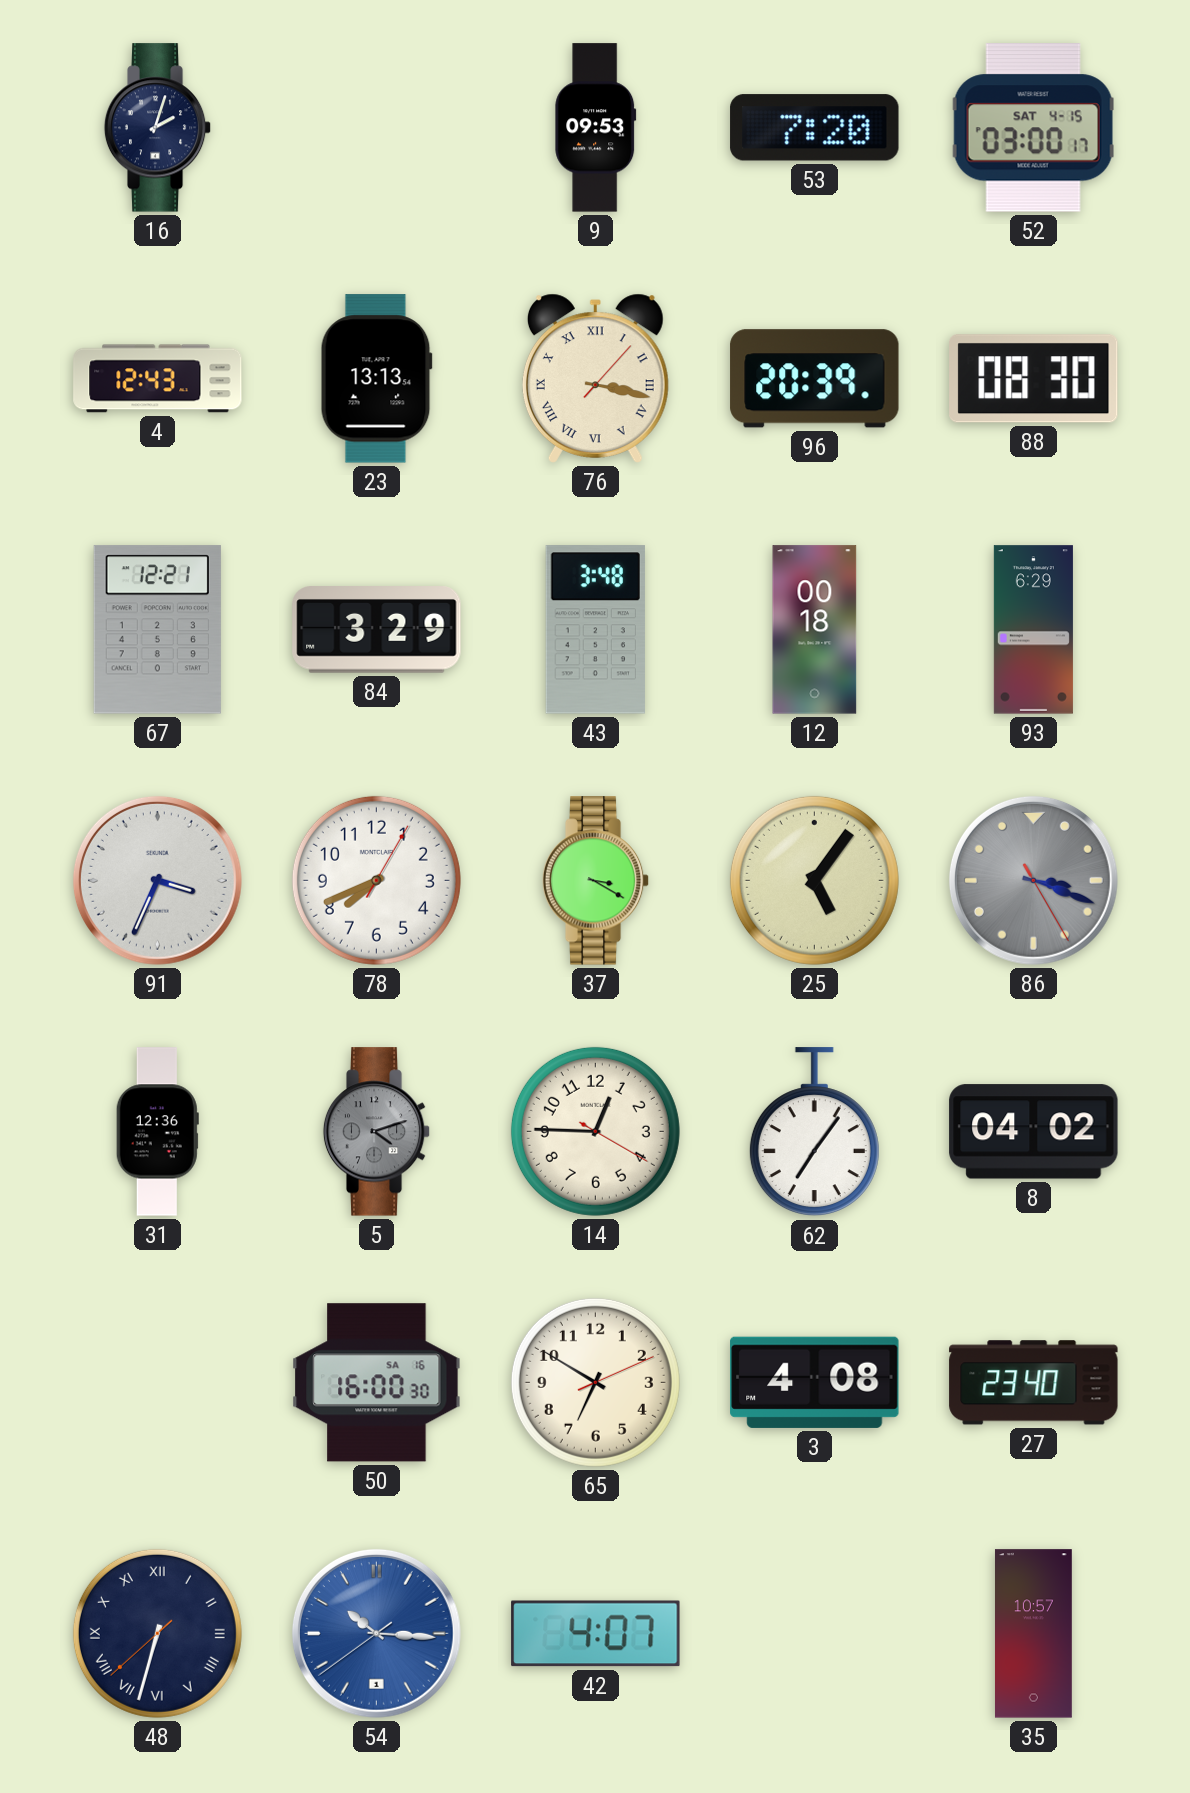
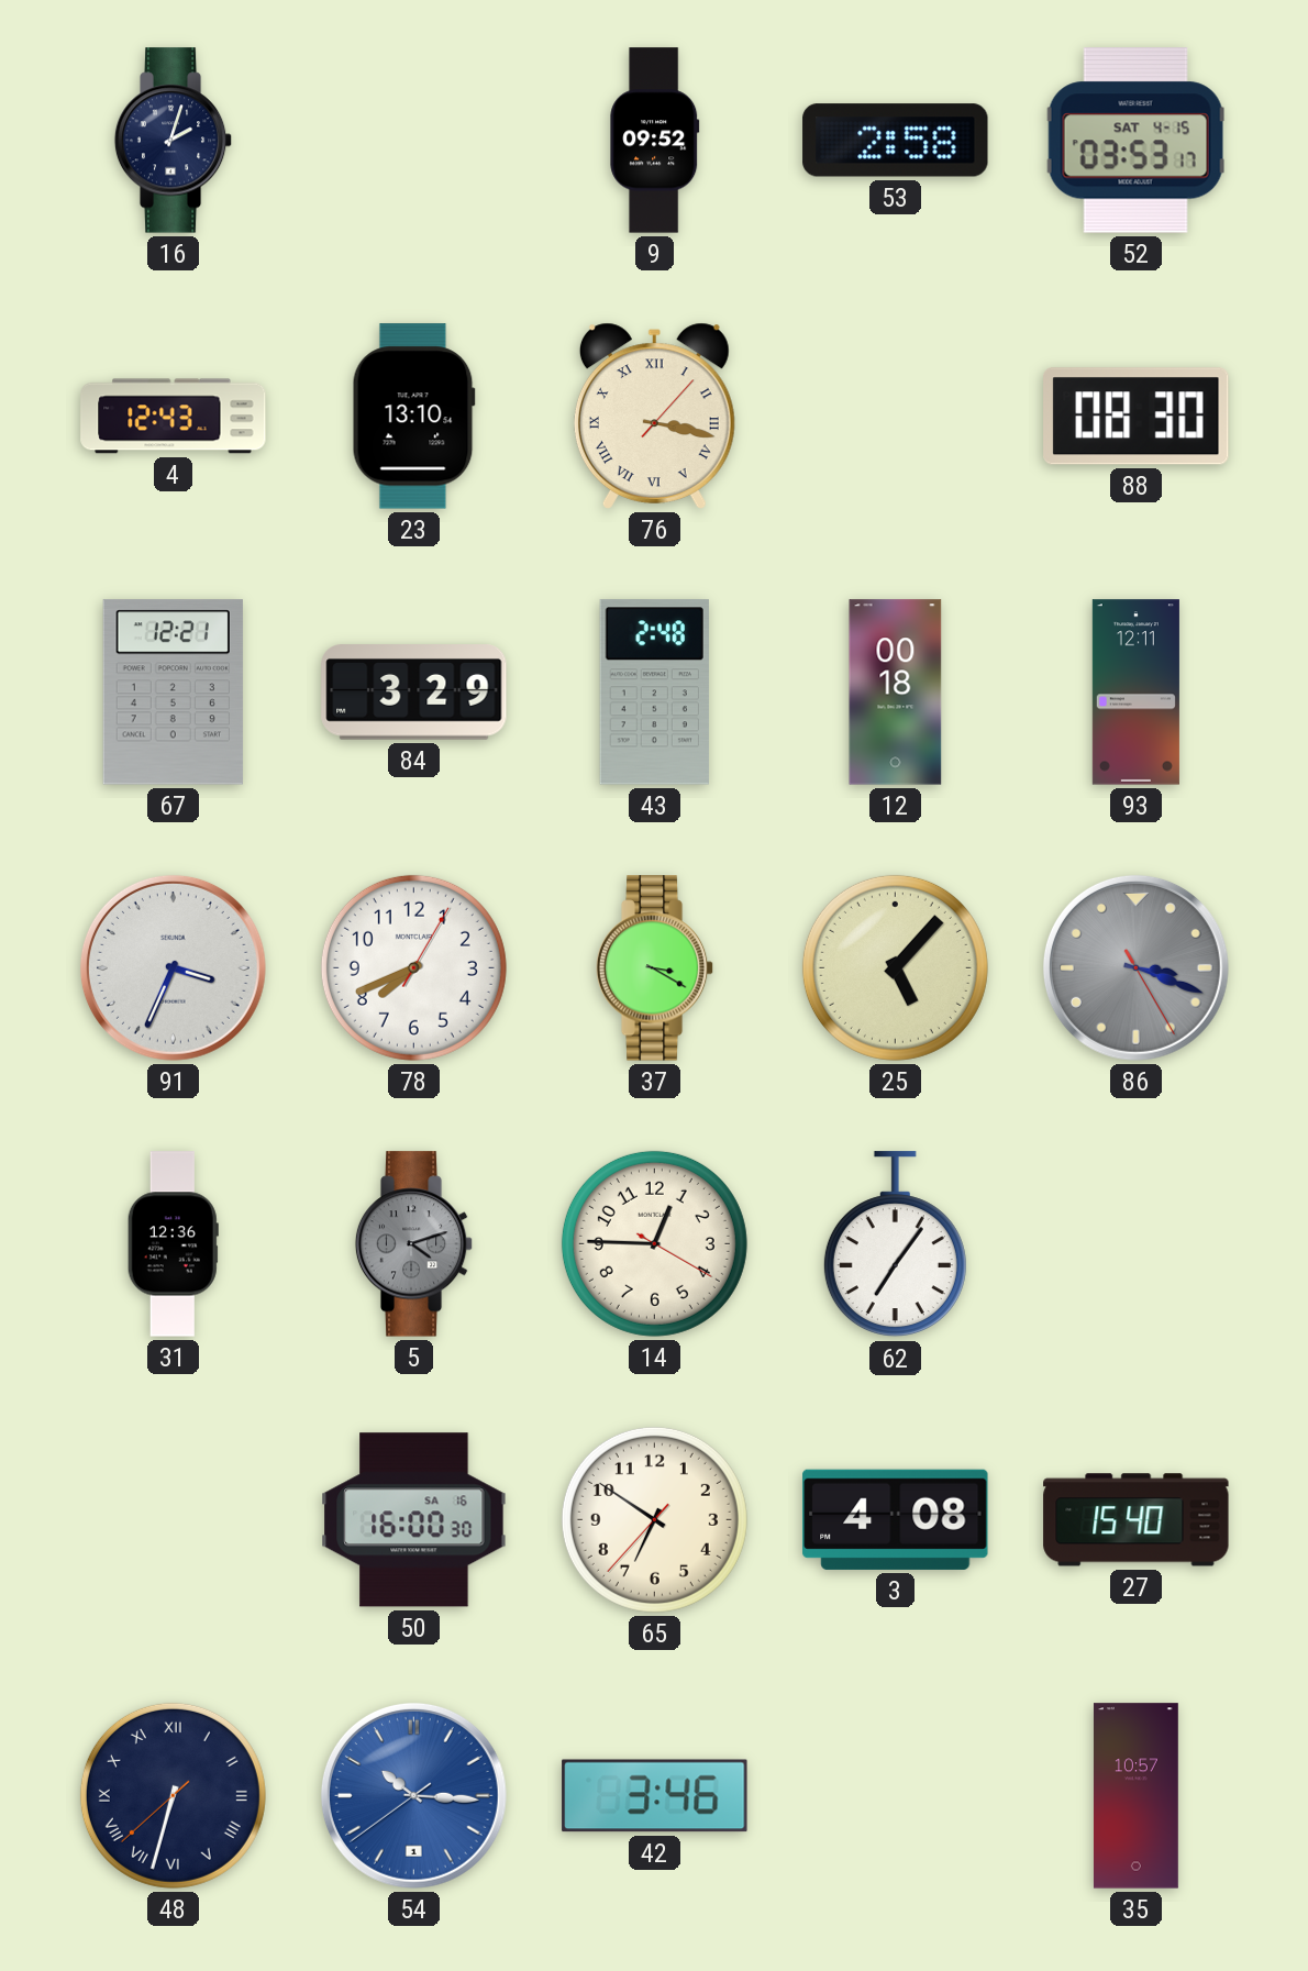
9: 09:53 -> 09:52
53: 7:20 -> 2:58
52: 03:00 -> 03:53
23: 13:13 -> 13:10
96: 20:39 -> none
43: 3:48 -> 2:48
93: 6:29 -> 12:11
25: 5:06 -> 5:07
8: 04:02 -> none
65: 6:50:11 -> 6:50:37
27: 23:40 -> 15:40
42: 4:07 -> 3:46
